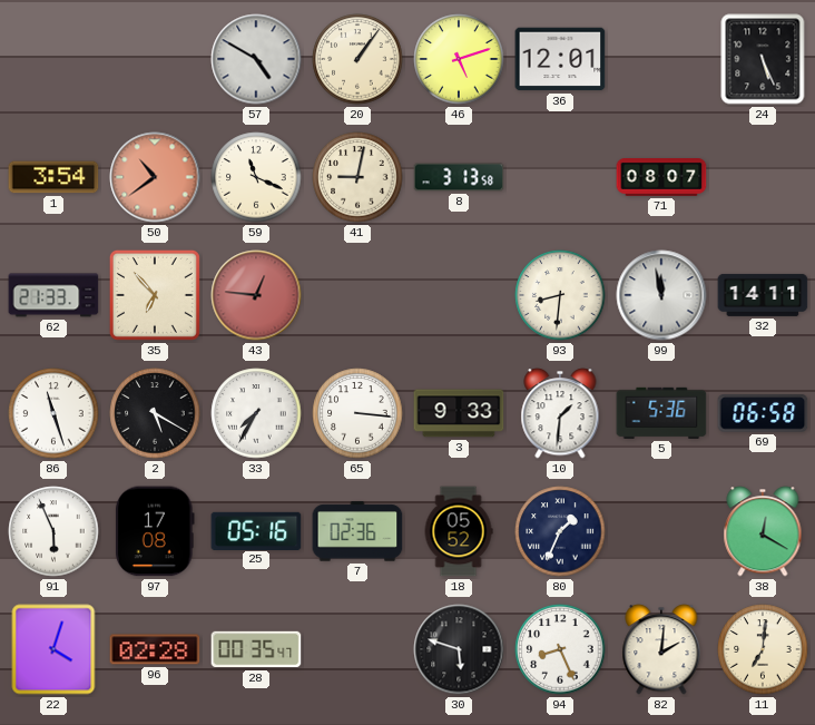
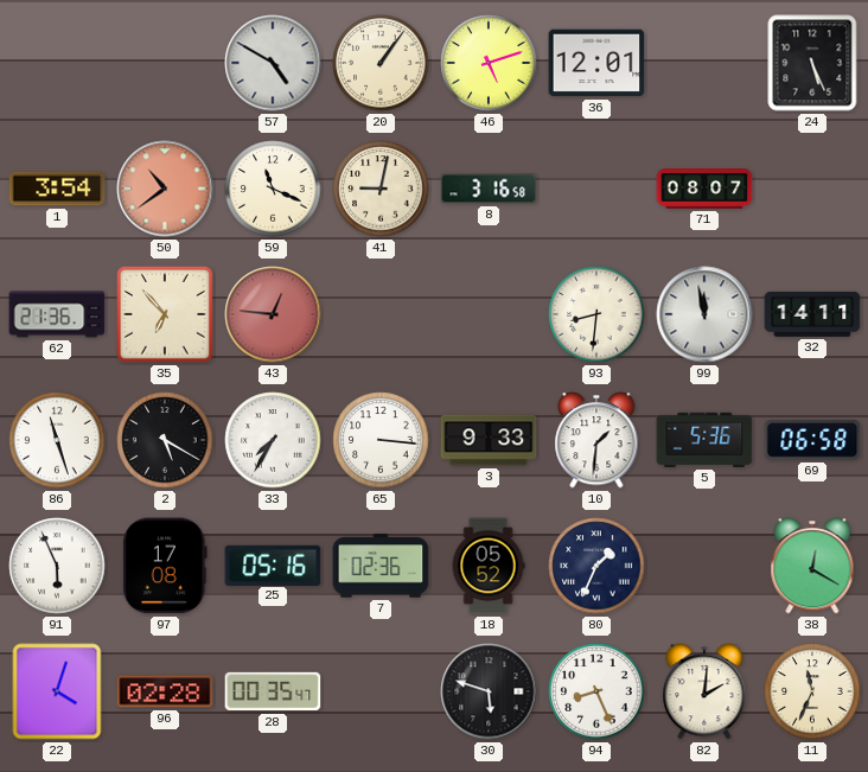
8: 3:13 -> 3:16
62: 21:33 -> 21:36
11: 7:01 -> 11:34
